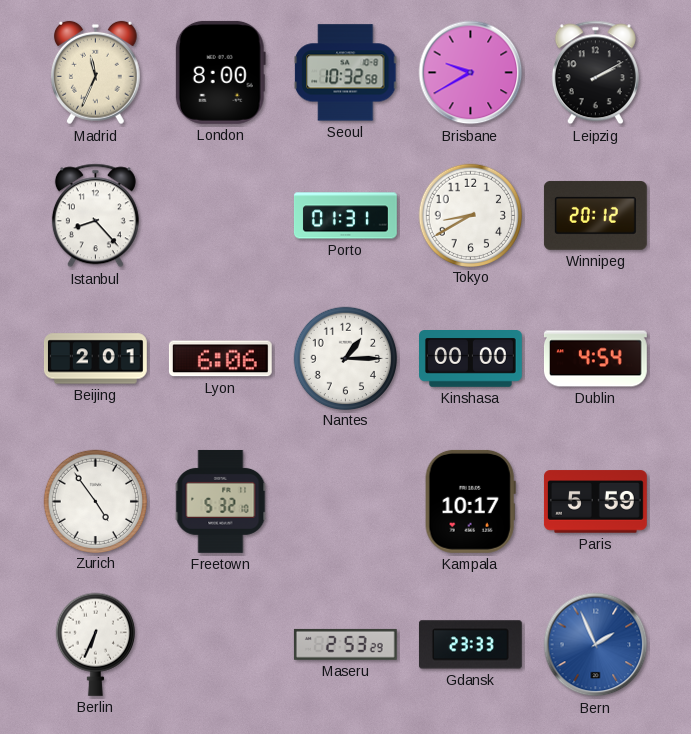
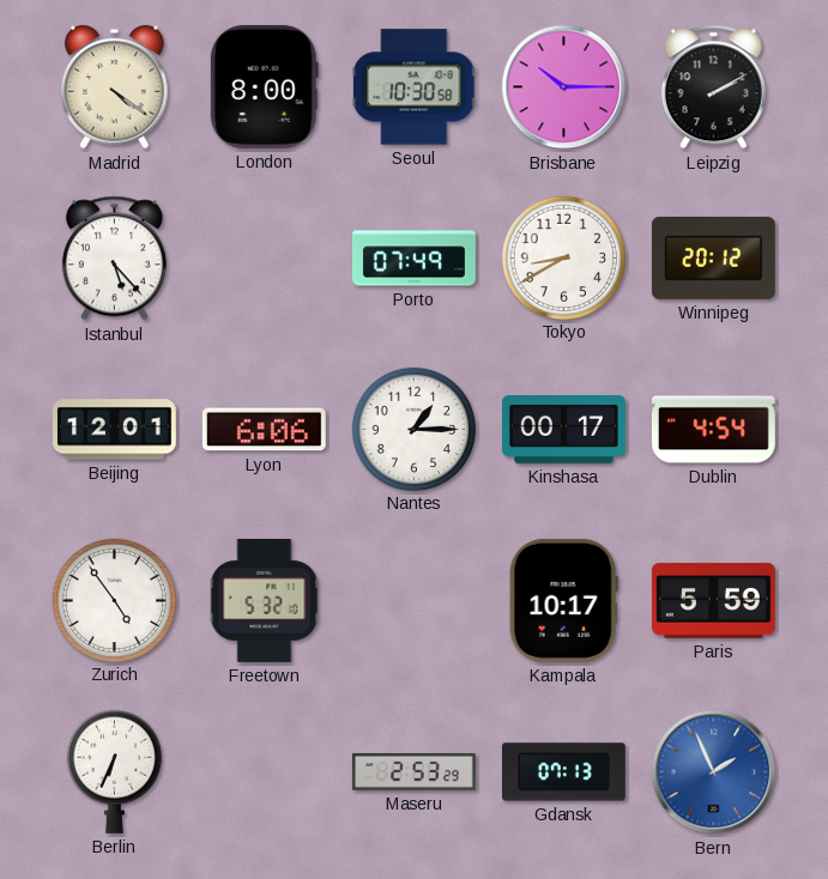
Madrid: 11:34 -> 4:21
Seoul: 10:32 -> 10:30
Brisbane: 9:40 -> 10:15
Istanbul: 8:23 -> 5:23
Porto: 01:31 -> 07:49
Beijing: 2:01 -> 12:01
Kinshasa: 00:00 -> 00:17
Gdansk: 23:33 -> 07:13
